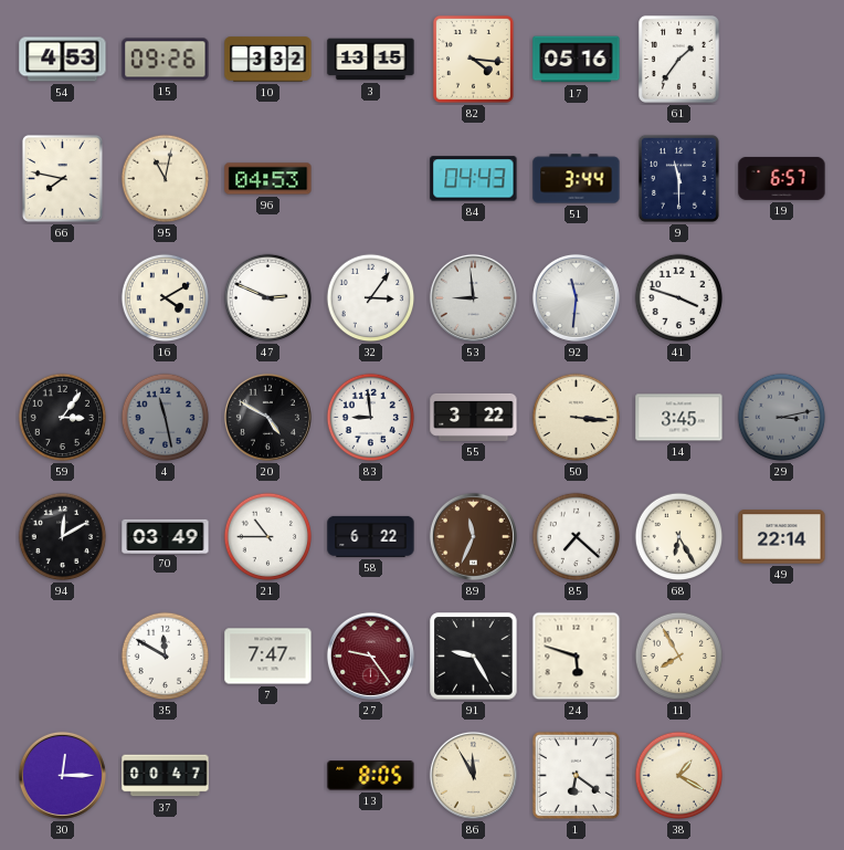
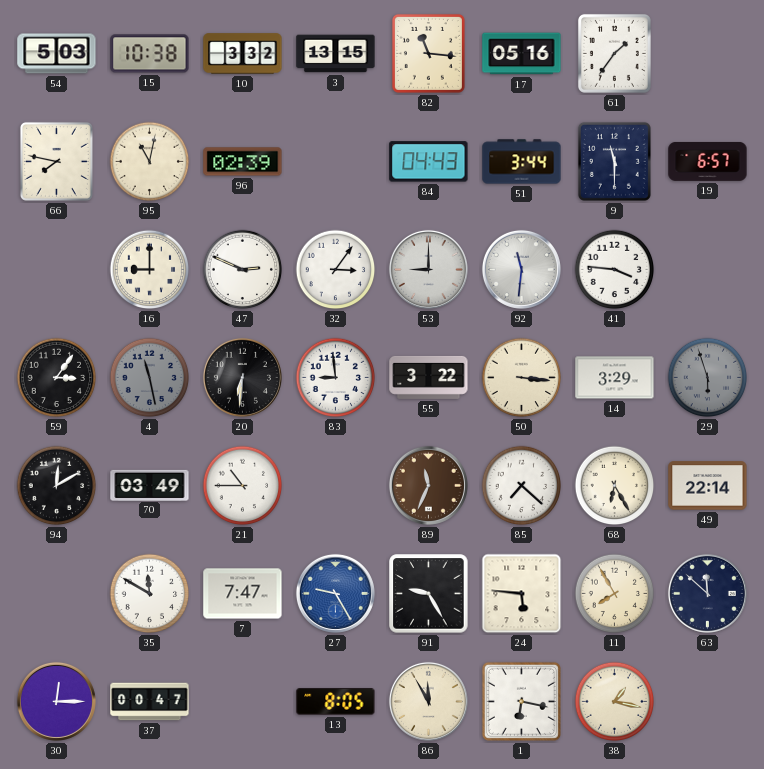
54: 4:53 -> 5:03
15: 09:26 -> 10:38
82: 4:16 -> 11:16
96: 04:53 -> 02:39
16: 4:10 -> 9:00
53: 8:59 -> 9:00
41: 3:48 -> 3:46
20: 4:50 -> 6:31
14: 3:45 -> 3:29
29: 3:13 -> 5:57
58: 6:22 -> none
27: 9:24 -> 9:25
27 dial: burgundy -> blue
24: 5:48 -> 5:46
63: none -> 11:52
1: 6:21 -> 6:17
38: 1:20 -> 1:17
